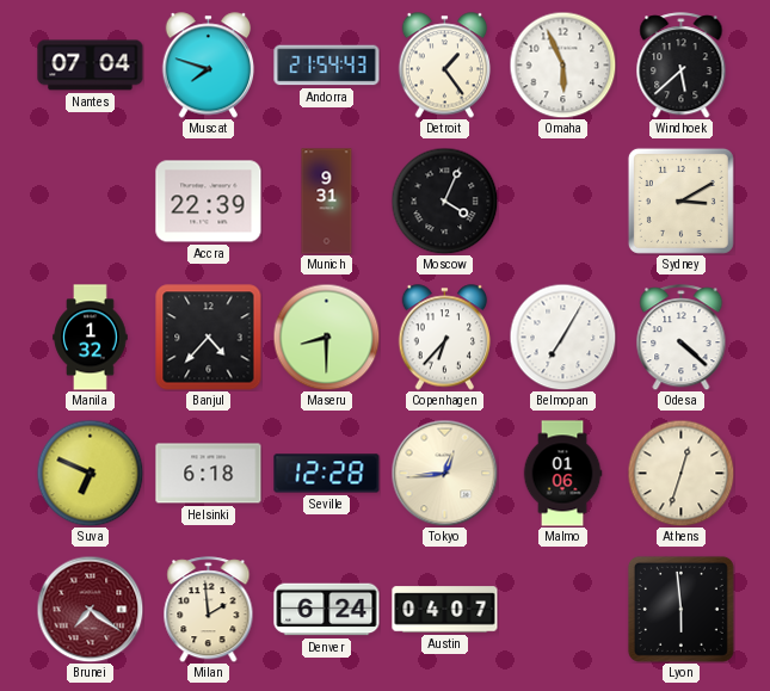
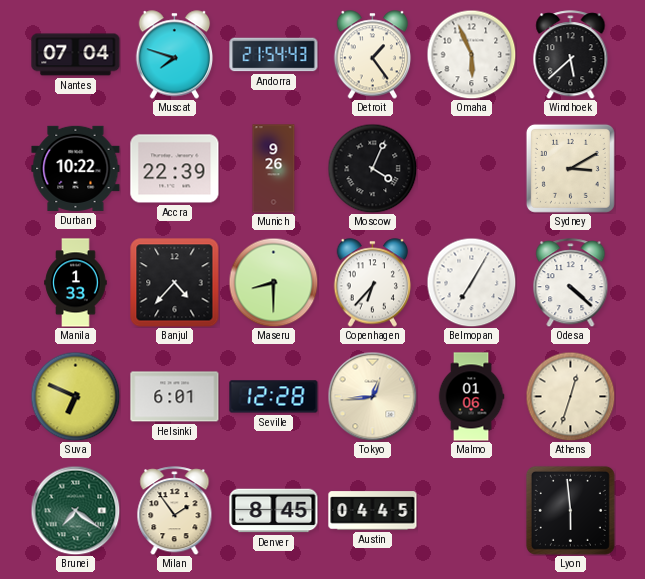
Durban: none -> 10:22
Munich: 9:31 -> 9:26
Manila: 1:32 -> 1:33
Helsinki: 6:18 -> 6:01
Brunei dial: burgundy -> green
Milan: 1:59 -> 1:54
Denver: 6:24 -> 8:45
Austin: 04:07 -> 04:45
